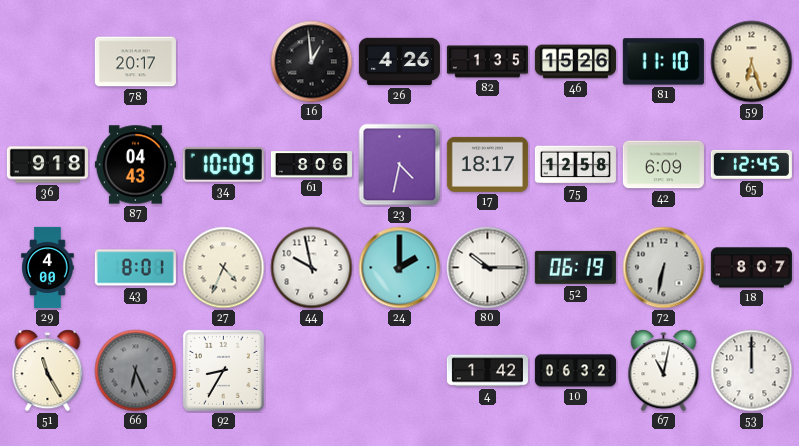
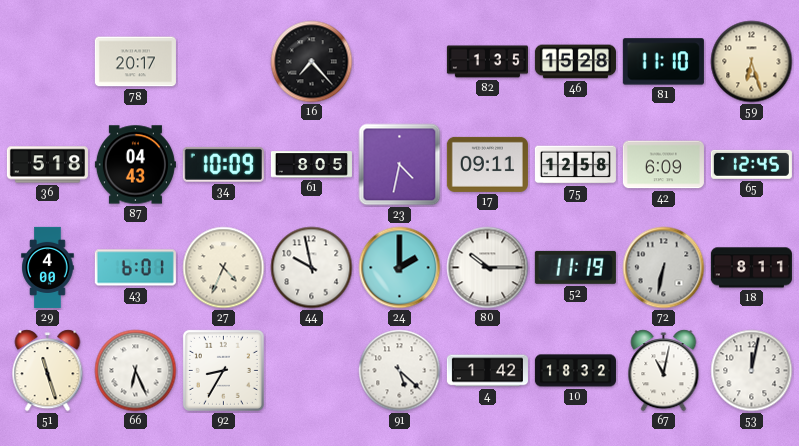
16: 12:59 -> 7:23
26: 4:26 -> none
46: 15:26 -> 15:28
36: 9:18 -> 5:18
61: 8:06 -> 8:05
17: 18:17 -> 09:11
43: 8:01 -> 6:01
52: 06:19 -> 11:19
18: 8:07 -> 8:11
51: 11:25 -> 11:27
66 dial: grey -> white
91: none -> 5:22
10: 06:32 -> 18:32
53: 12:00 -> 12:02
